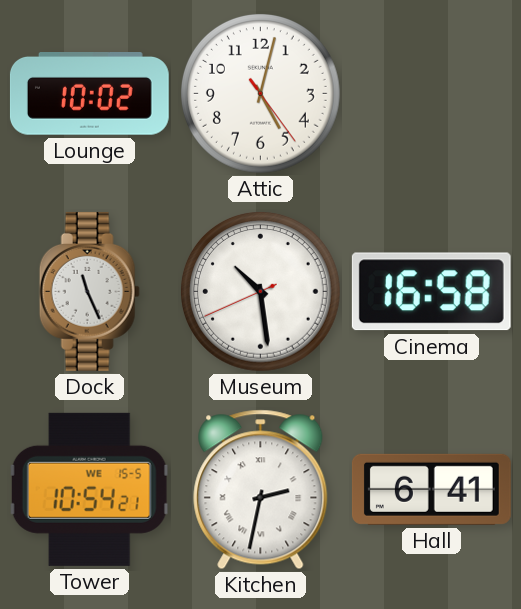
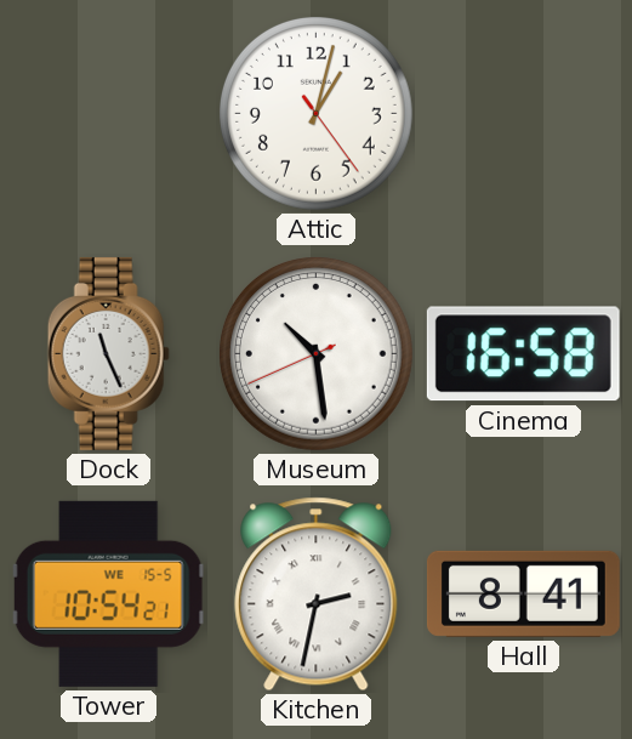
Lounge: 10:02 -> none
Attic: 5:02 -> 1:02
Hall: 6:41 -> 8:41
